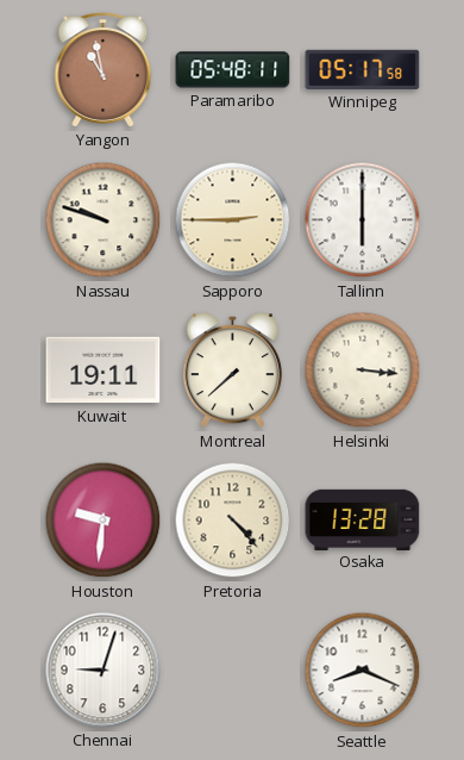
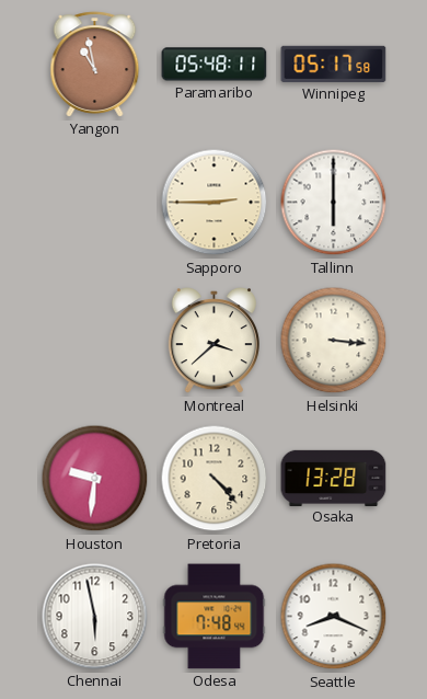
Nassau: 9:48 -> none
Kuwait: 19:11 -> none
Montreal: 7:38 -> 3:38
Chennai: 9:03 -> 5:58
Odesa: none -> 7:48
